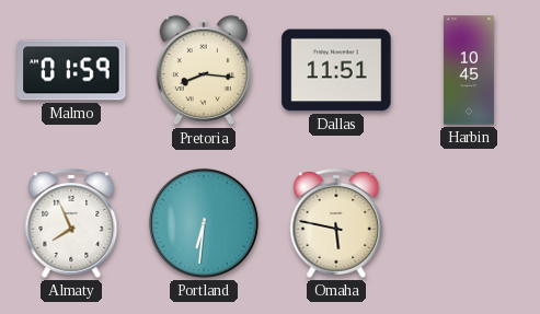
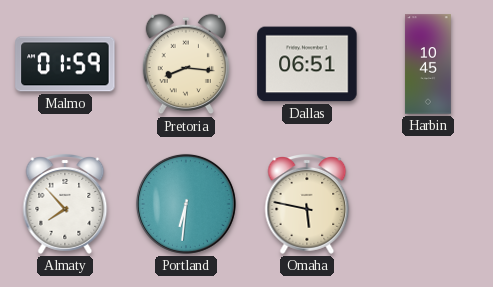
Dallas: 11:51 -> 06:51
Almaty: 7:56 -> 7:53
